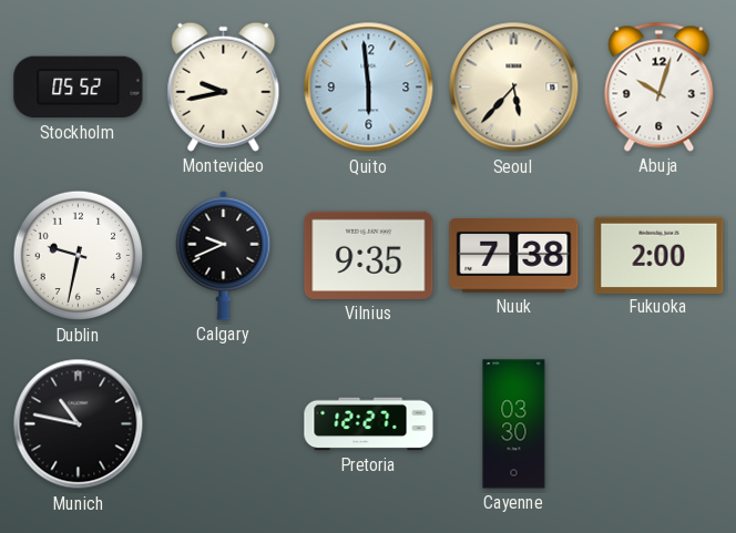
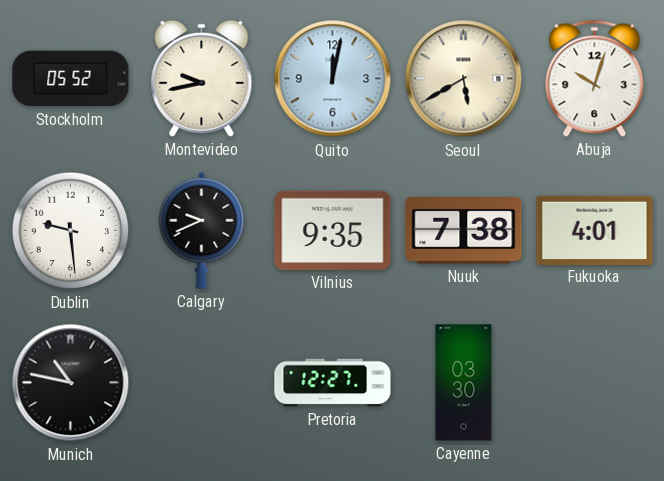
Quito: 5:59 -> 12:02
Seoul: 5:37 -> 5:40
Dublin: 9:32 -> 9:29
Fukuoka: 2:00 -> 4:01
